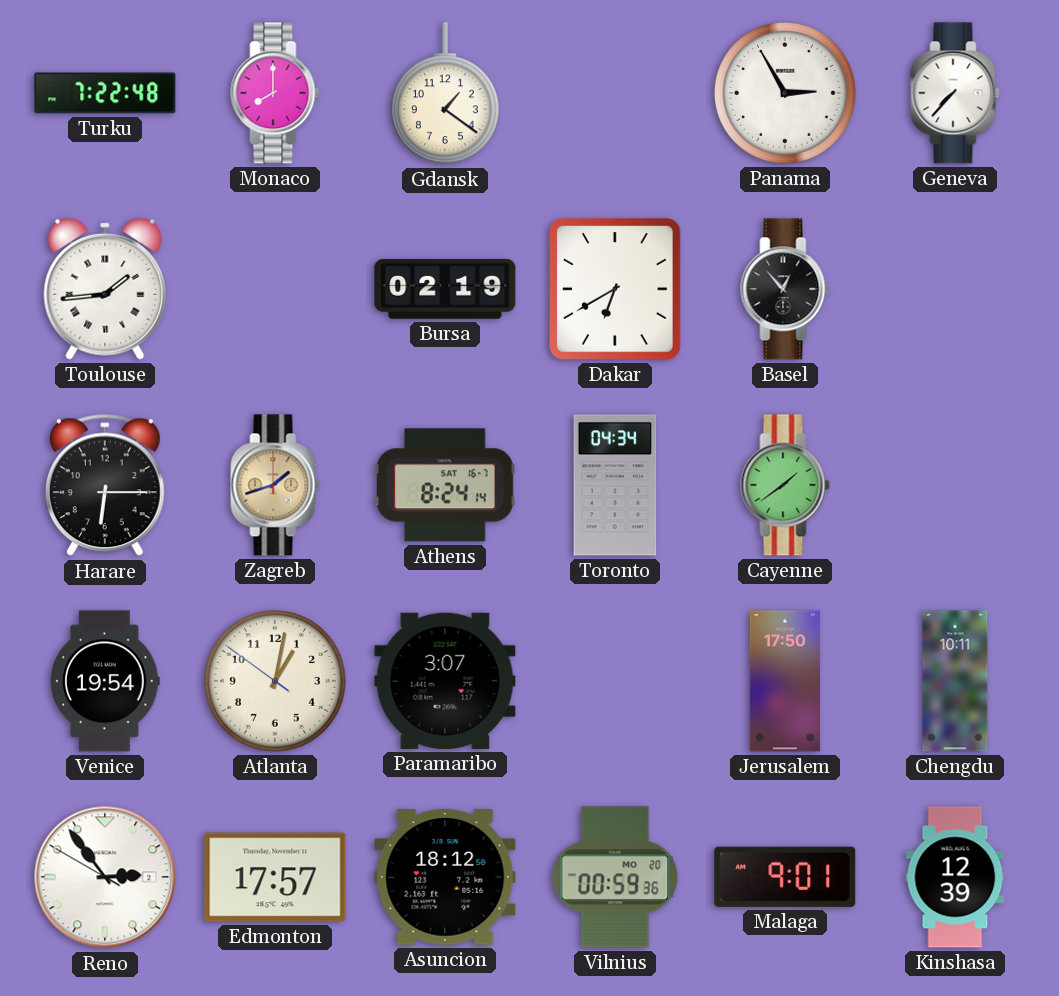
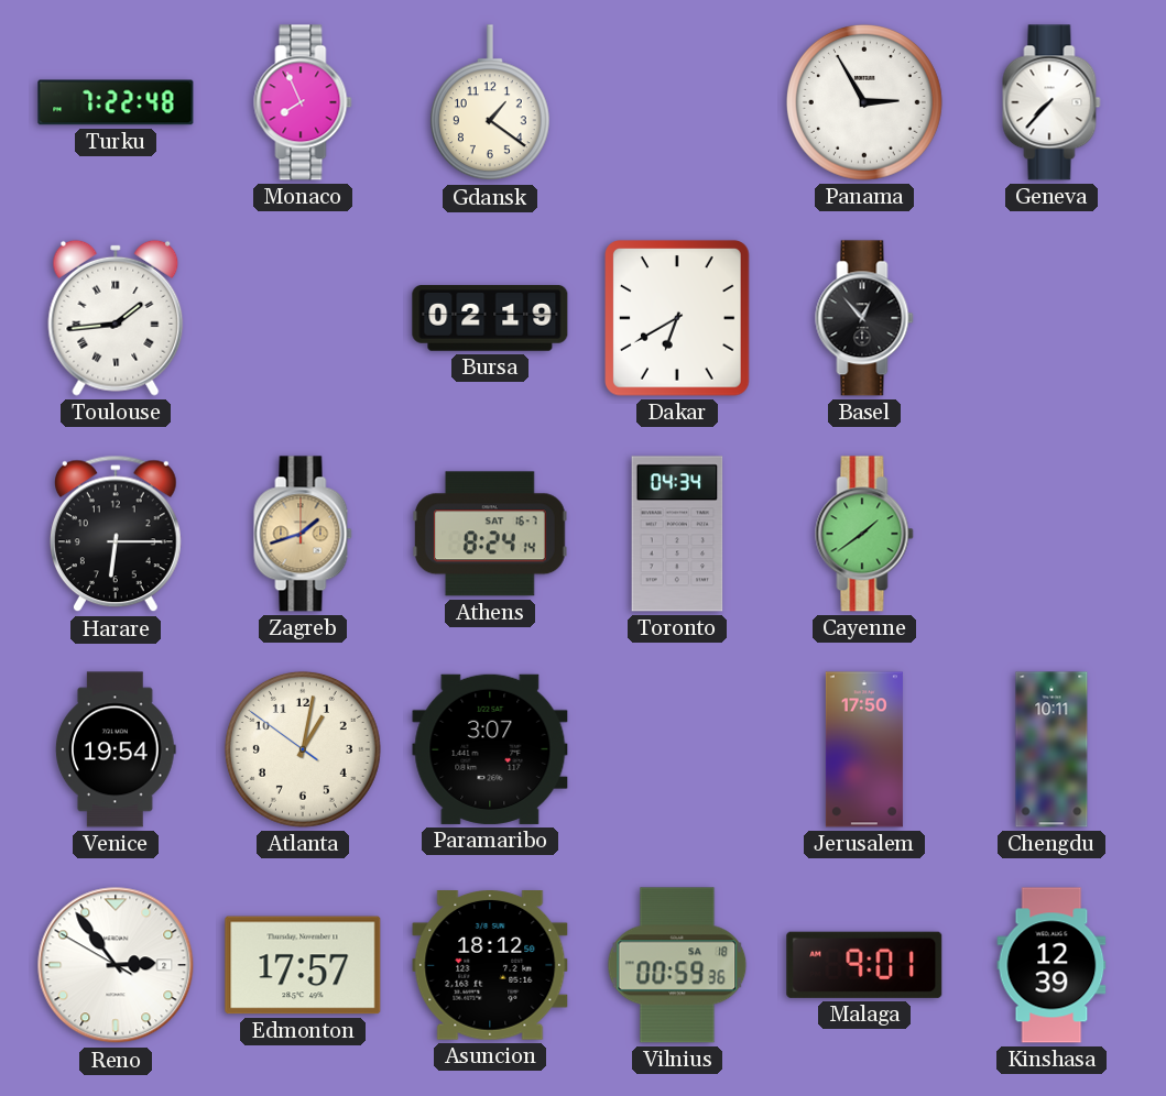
Monaco: 8:00 -> 7:56
Vilnius date: MO 20 -> SA 18
